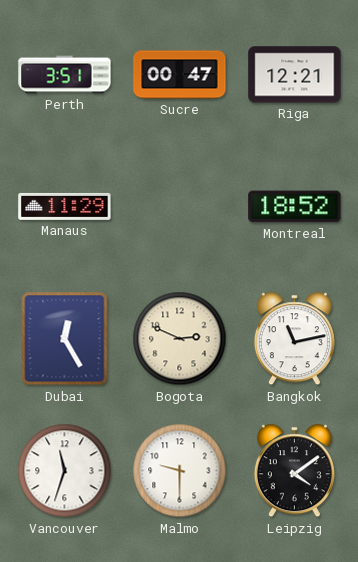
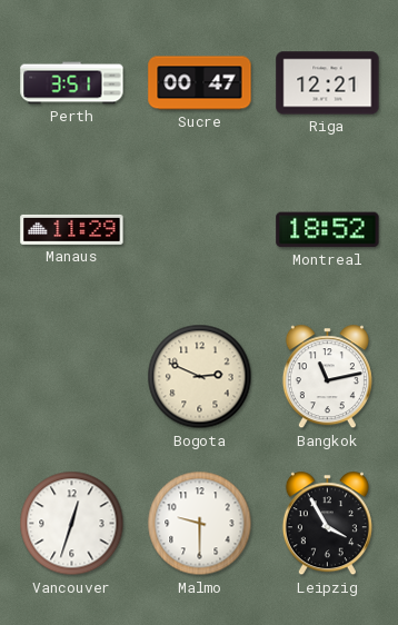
Dubai: 12:25 -> none
Vancouver: 11:33 -> 12:33
Leipzig: 4:09 -> 3:55
